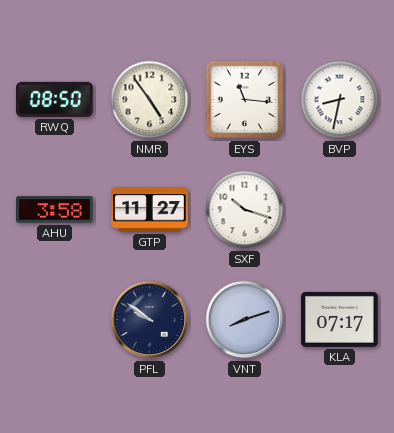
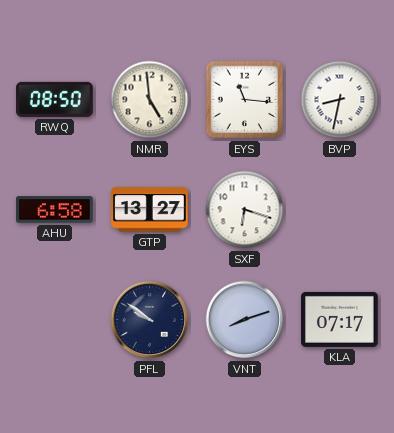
NMR: 4:54 -> 4:59
AHU: 3:58 -> 6:58
GTP: 11:27 -> 13:27
SXF: 10:18 -> 6:18
